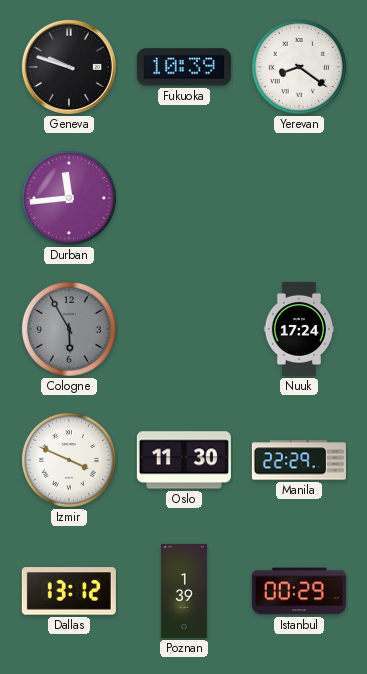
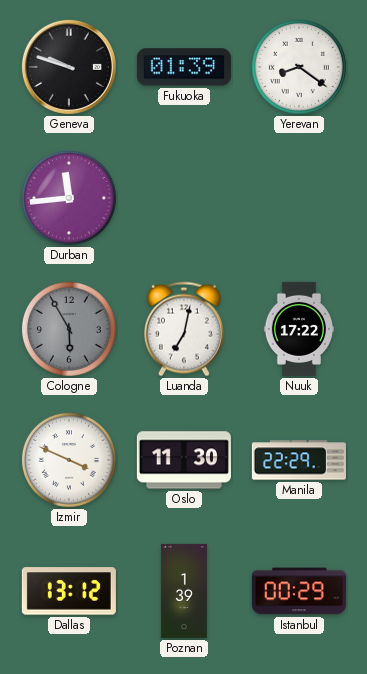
Fukuoka: 10:39 -> 01:39
Luanda: none -> 7:02
Nuuk: 17:24 -> 17:22
